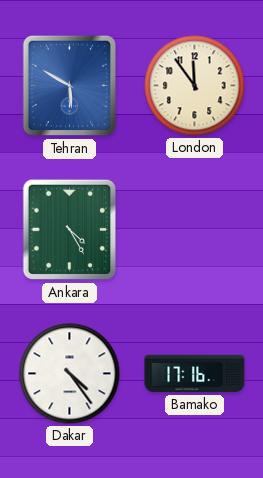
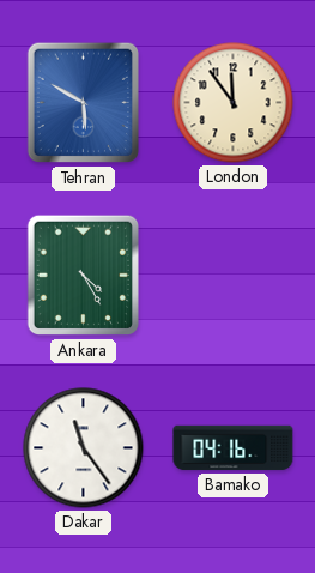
Dakar: 4:24 -> 11:24
Bamako: 17:16 -> 04:16
